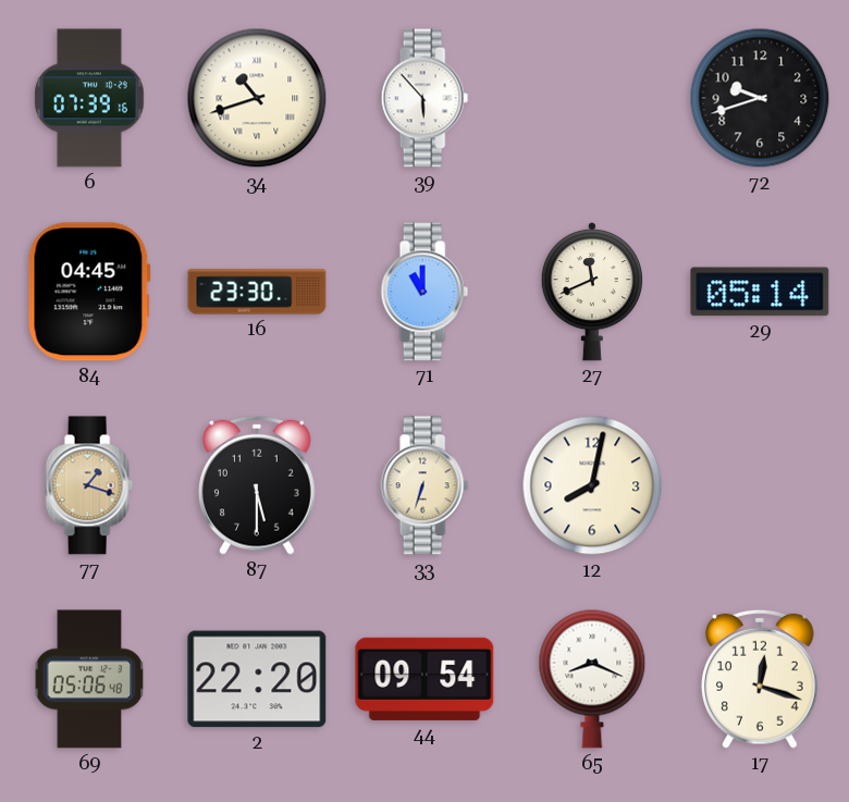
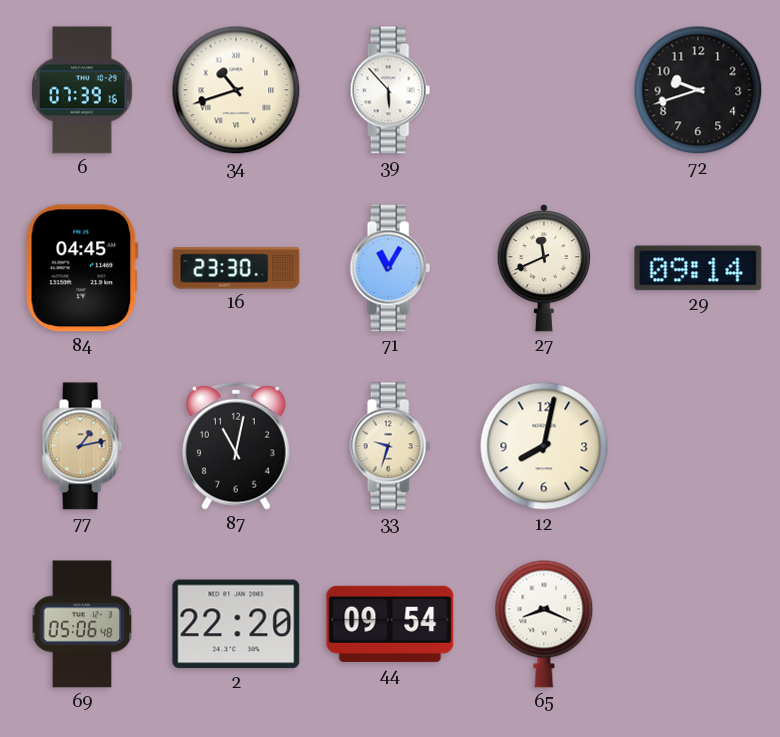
71: 11:00 -> 11:05
29: 05:14 -> 09:14
77: 1:18 -> 1:13
87: 5:30 -> 11:02
33: 6:33 -> 9:33
17: 12:18 -> none
